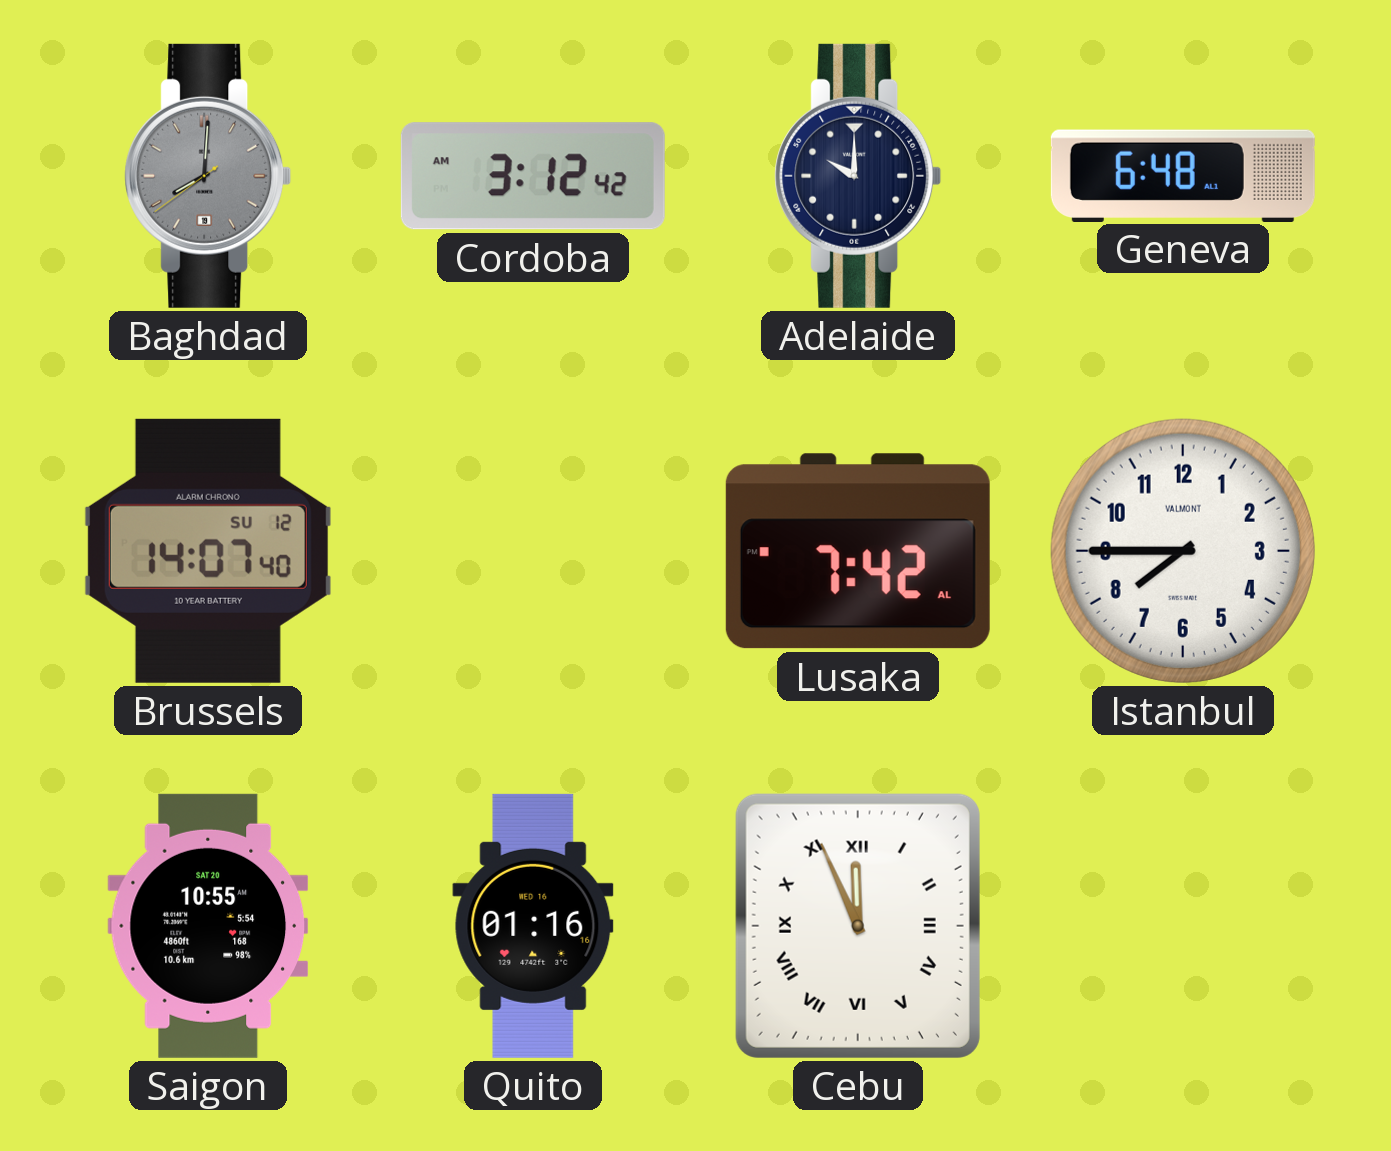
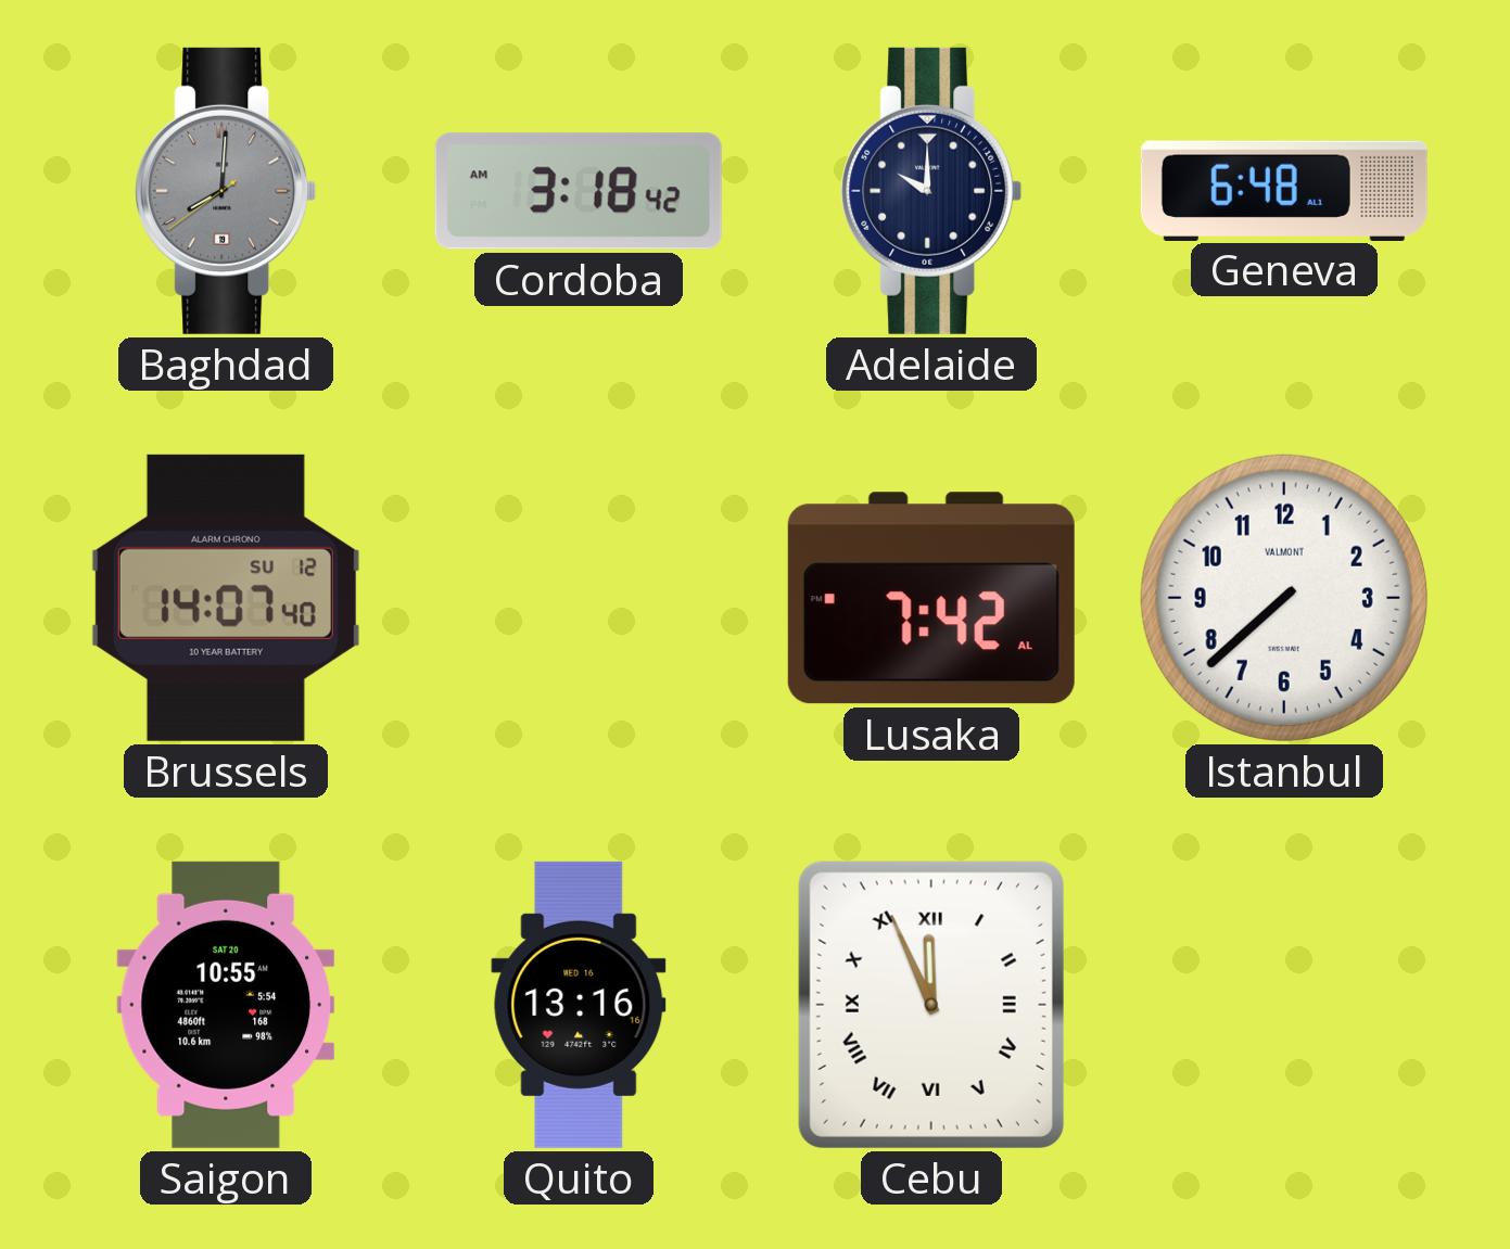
Cordoba: 3:12 -> 3:18
Istanbul: 7:45 -> 7:38
Quito: 01:16 -> 13:16
